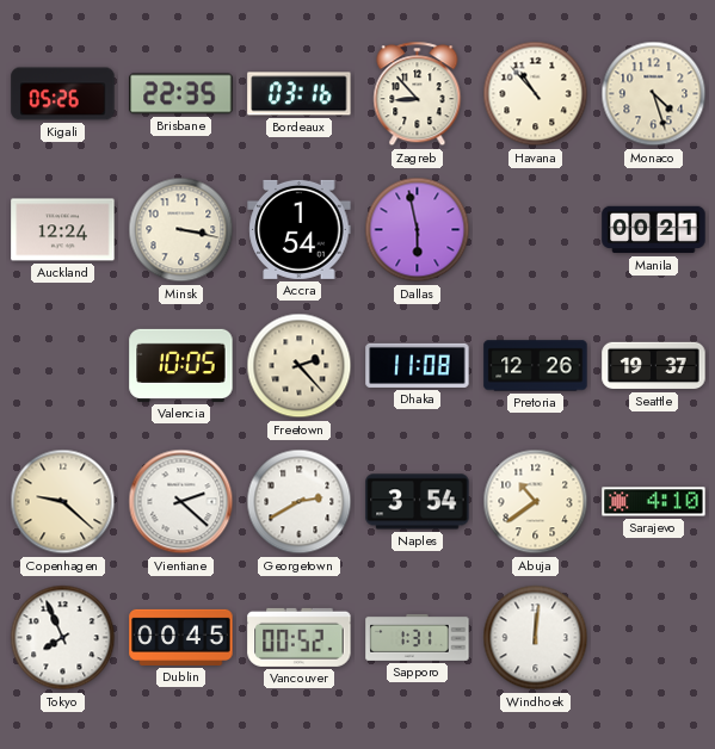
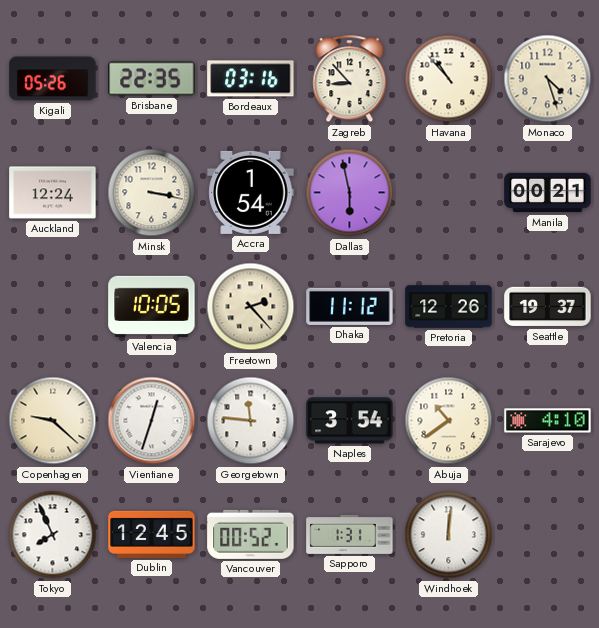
Dhaka: 11:08 -> 11:12
Vientiane: 2:22 -> 12:33
Georgetown: 2:40 -> 11:46
Dublin: 00:45 -> 12:45
